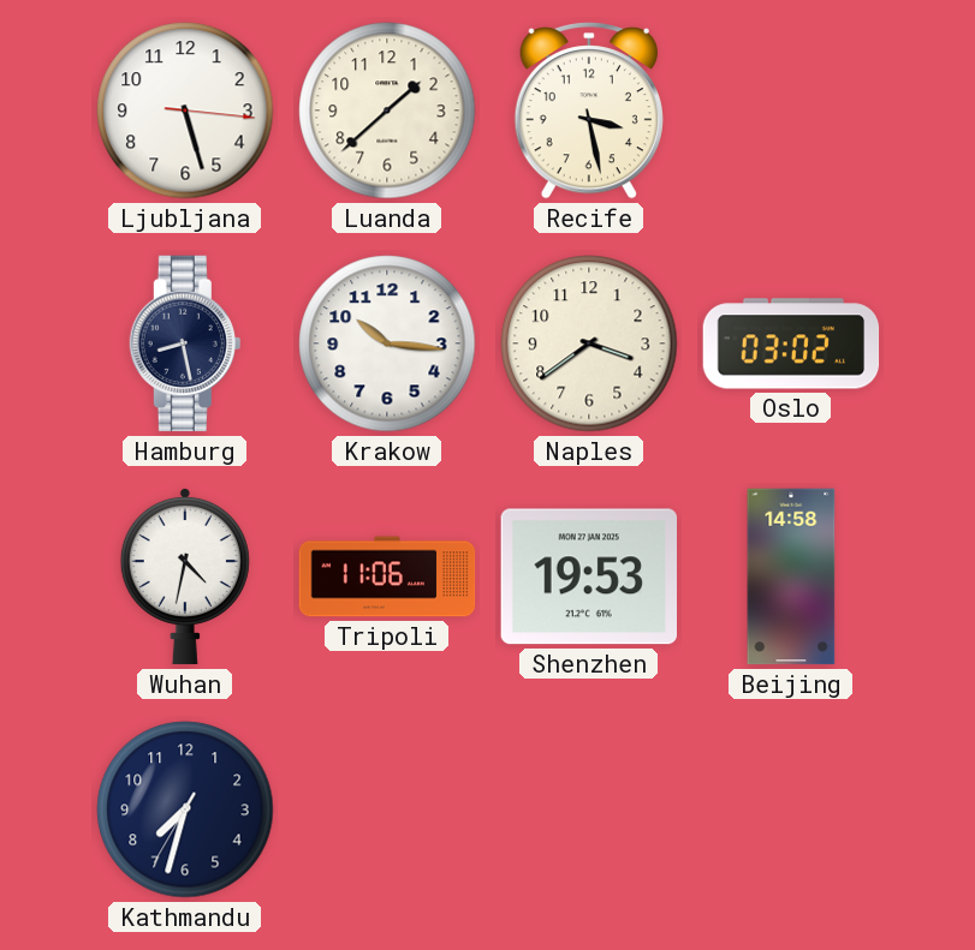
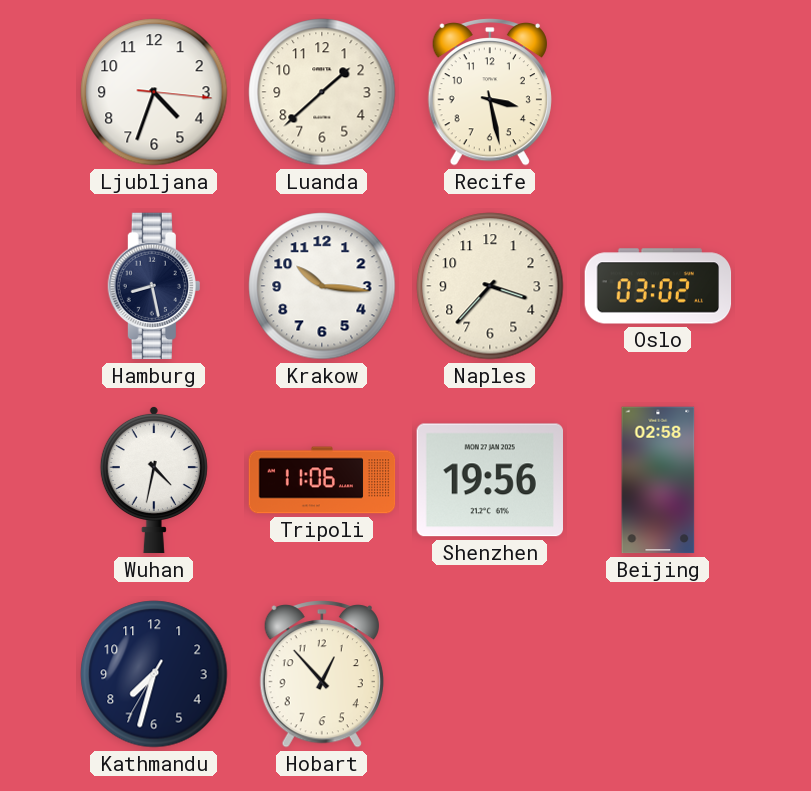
Ljubljana: 5:27 -> 4:33
Naples: 3:39 -> 3:37
Shenzhen: 19:53 -> 19:56
Beijing: 14:58 -> 02:58
Hobart: none -> 12:53
